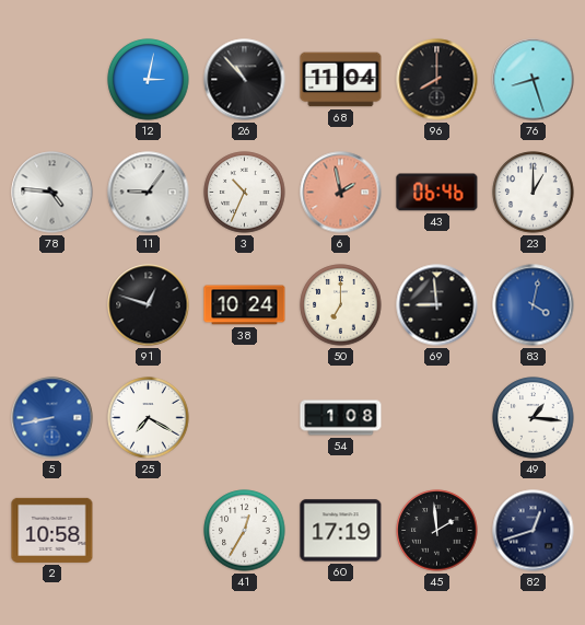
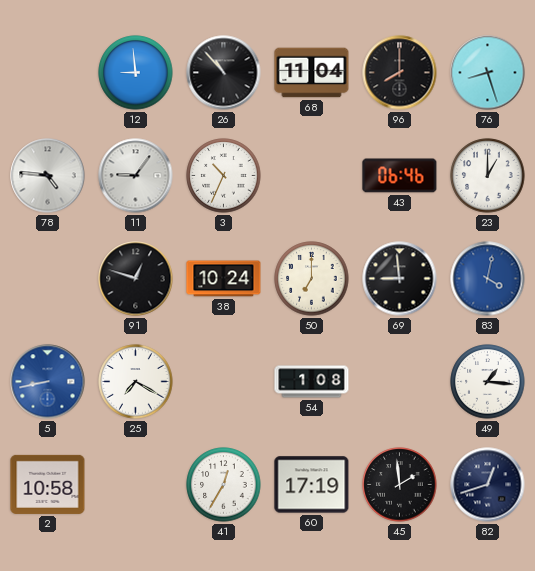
12: 3:02 -> 8:59
6: 1:58 -> none
